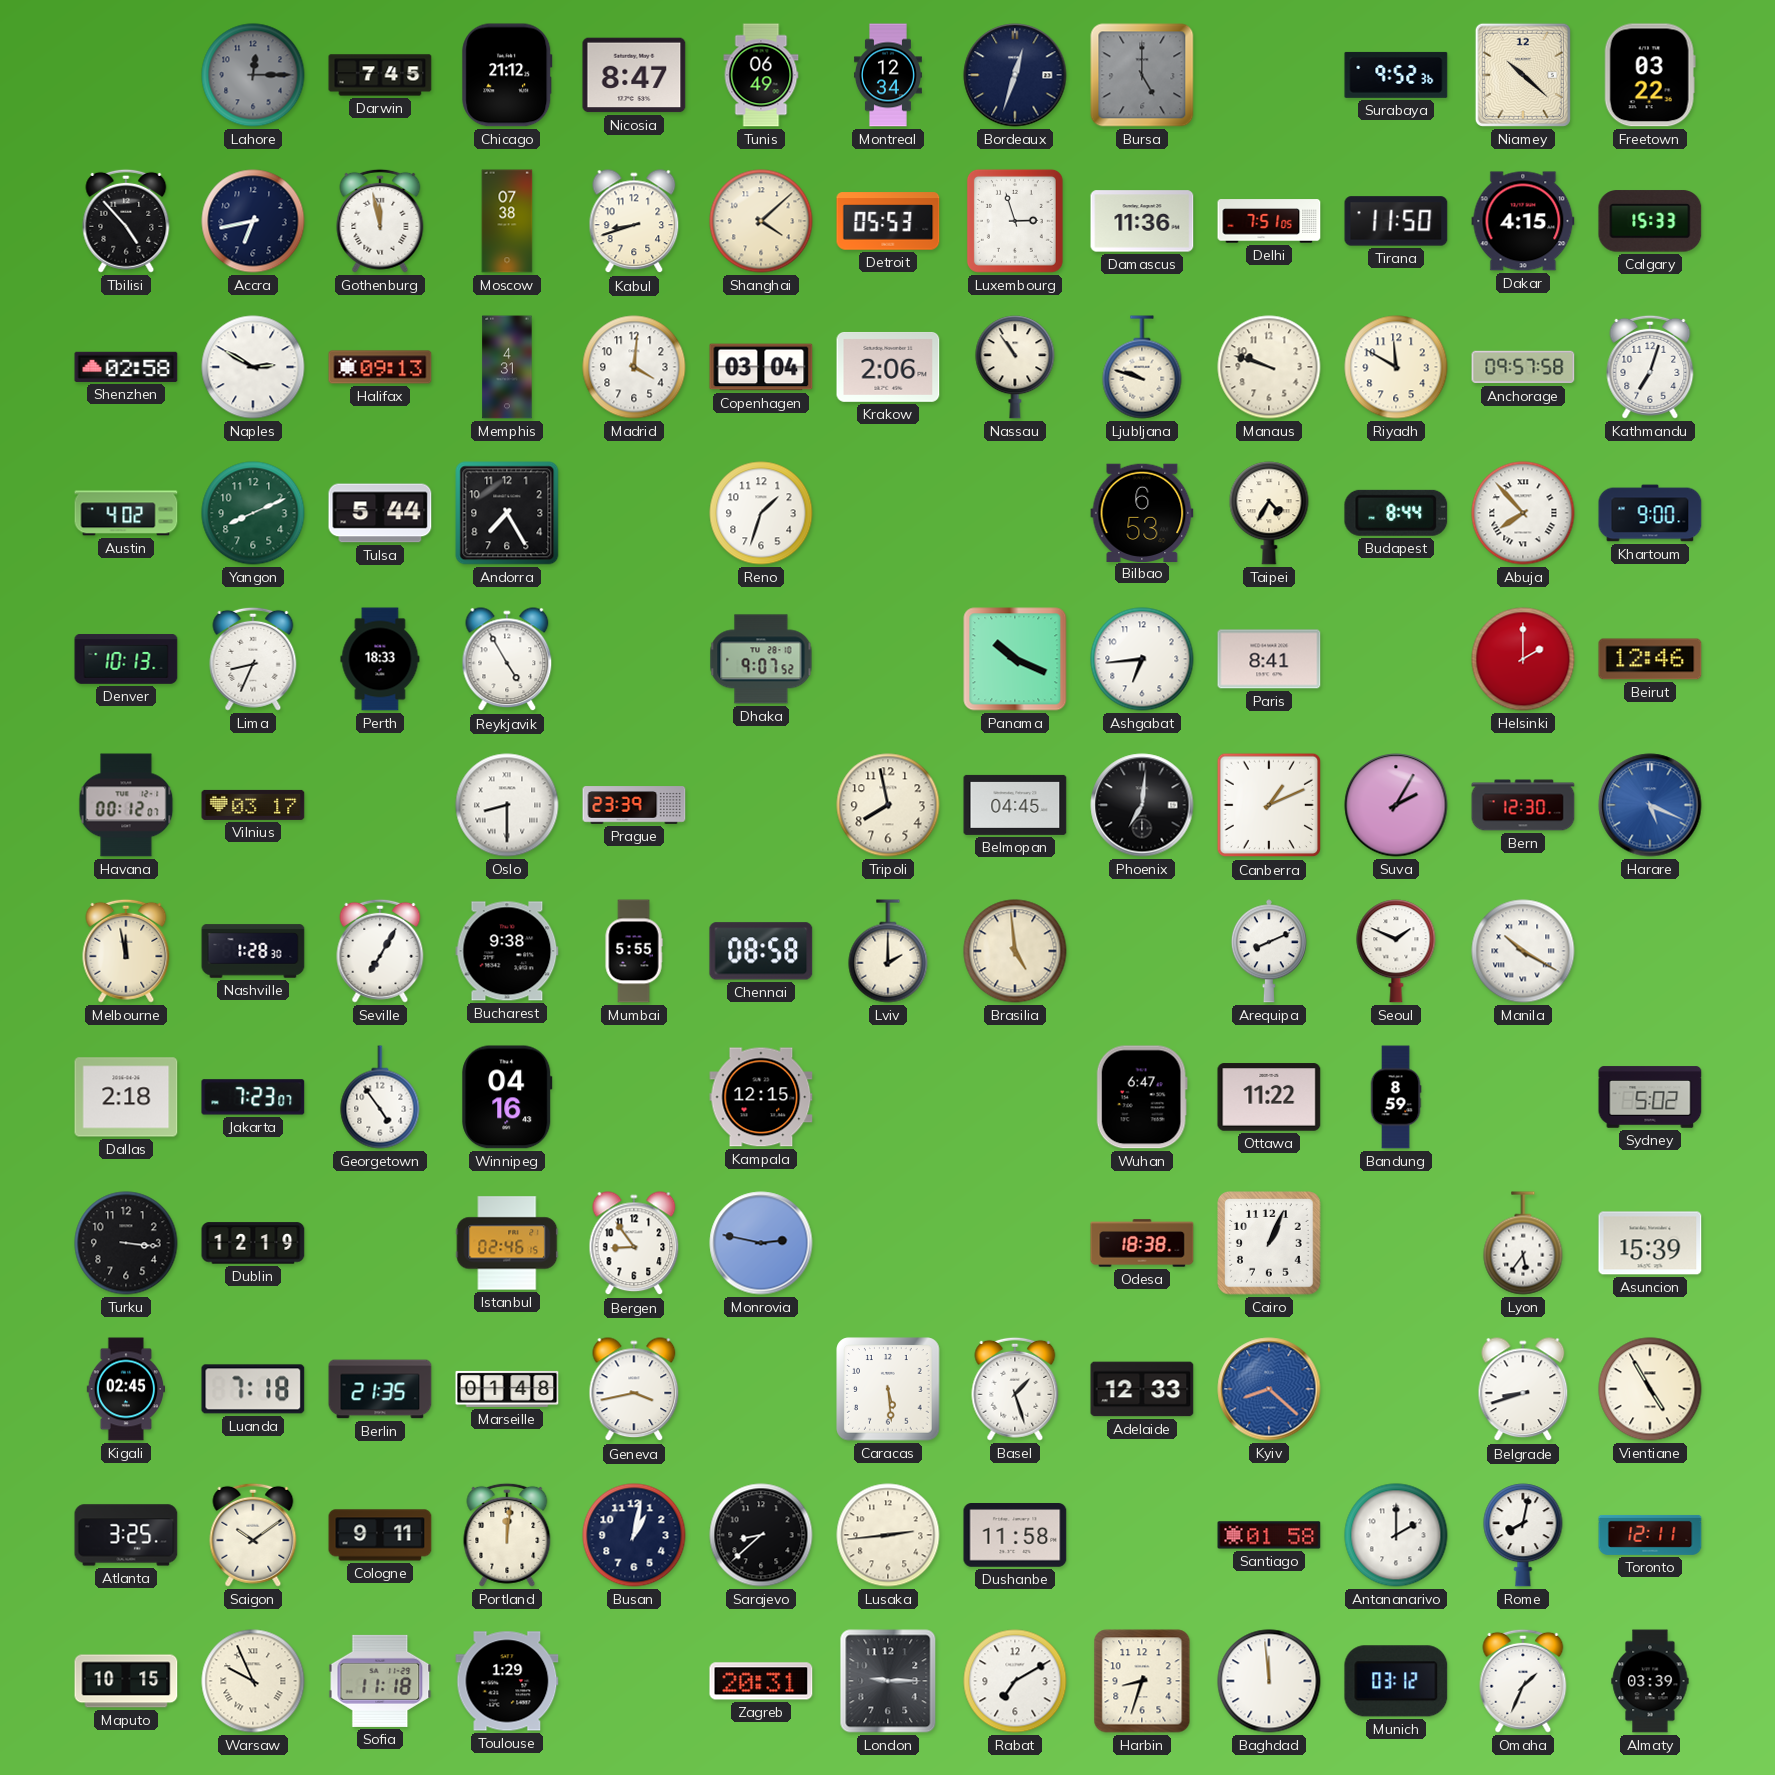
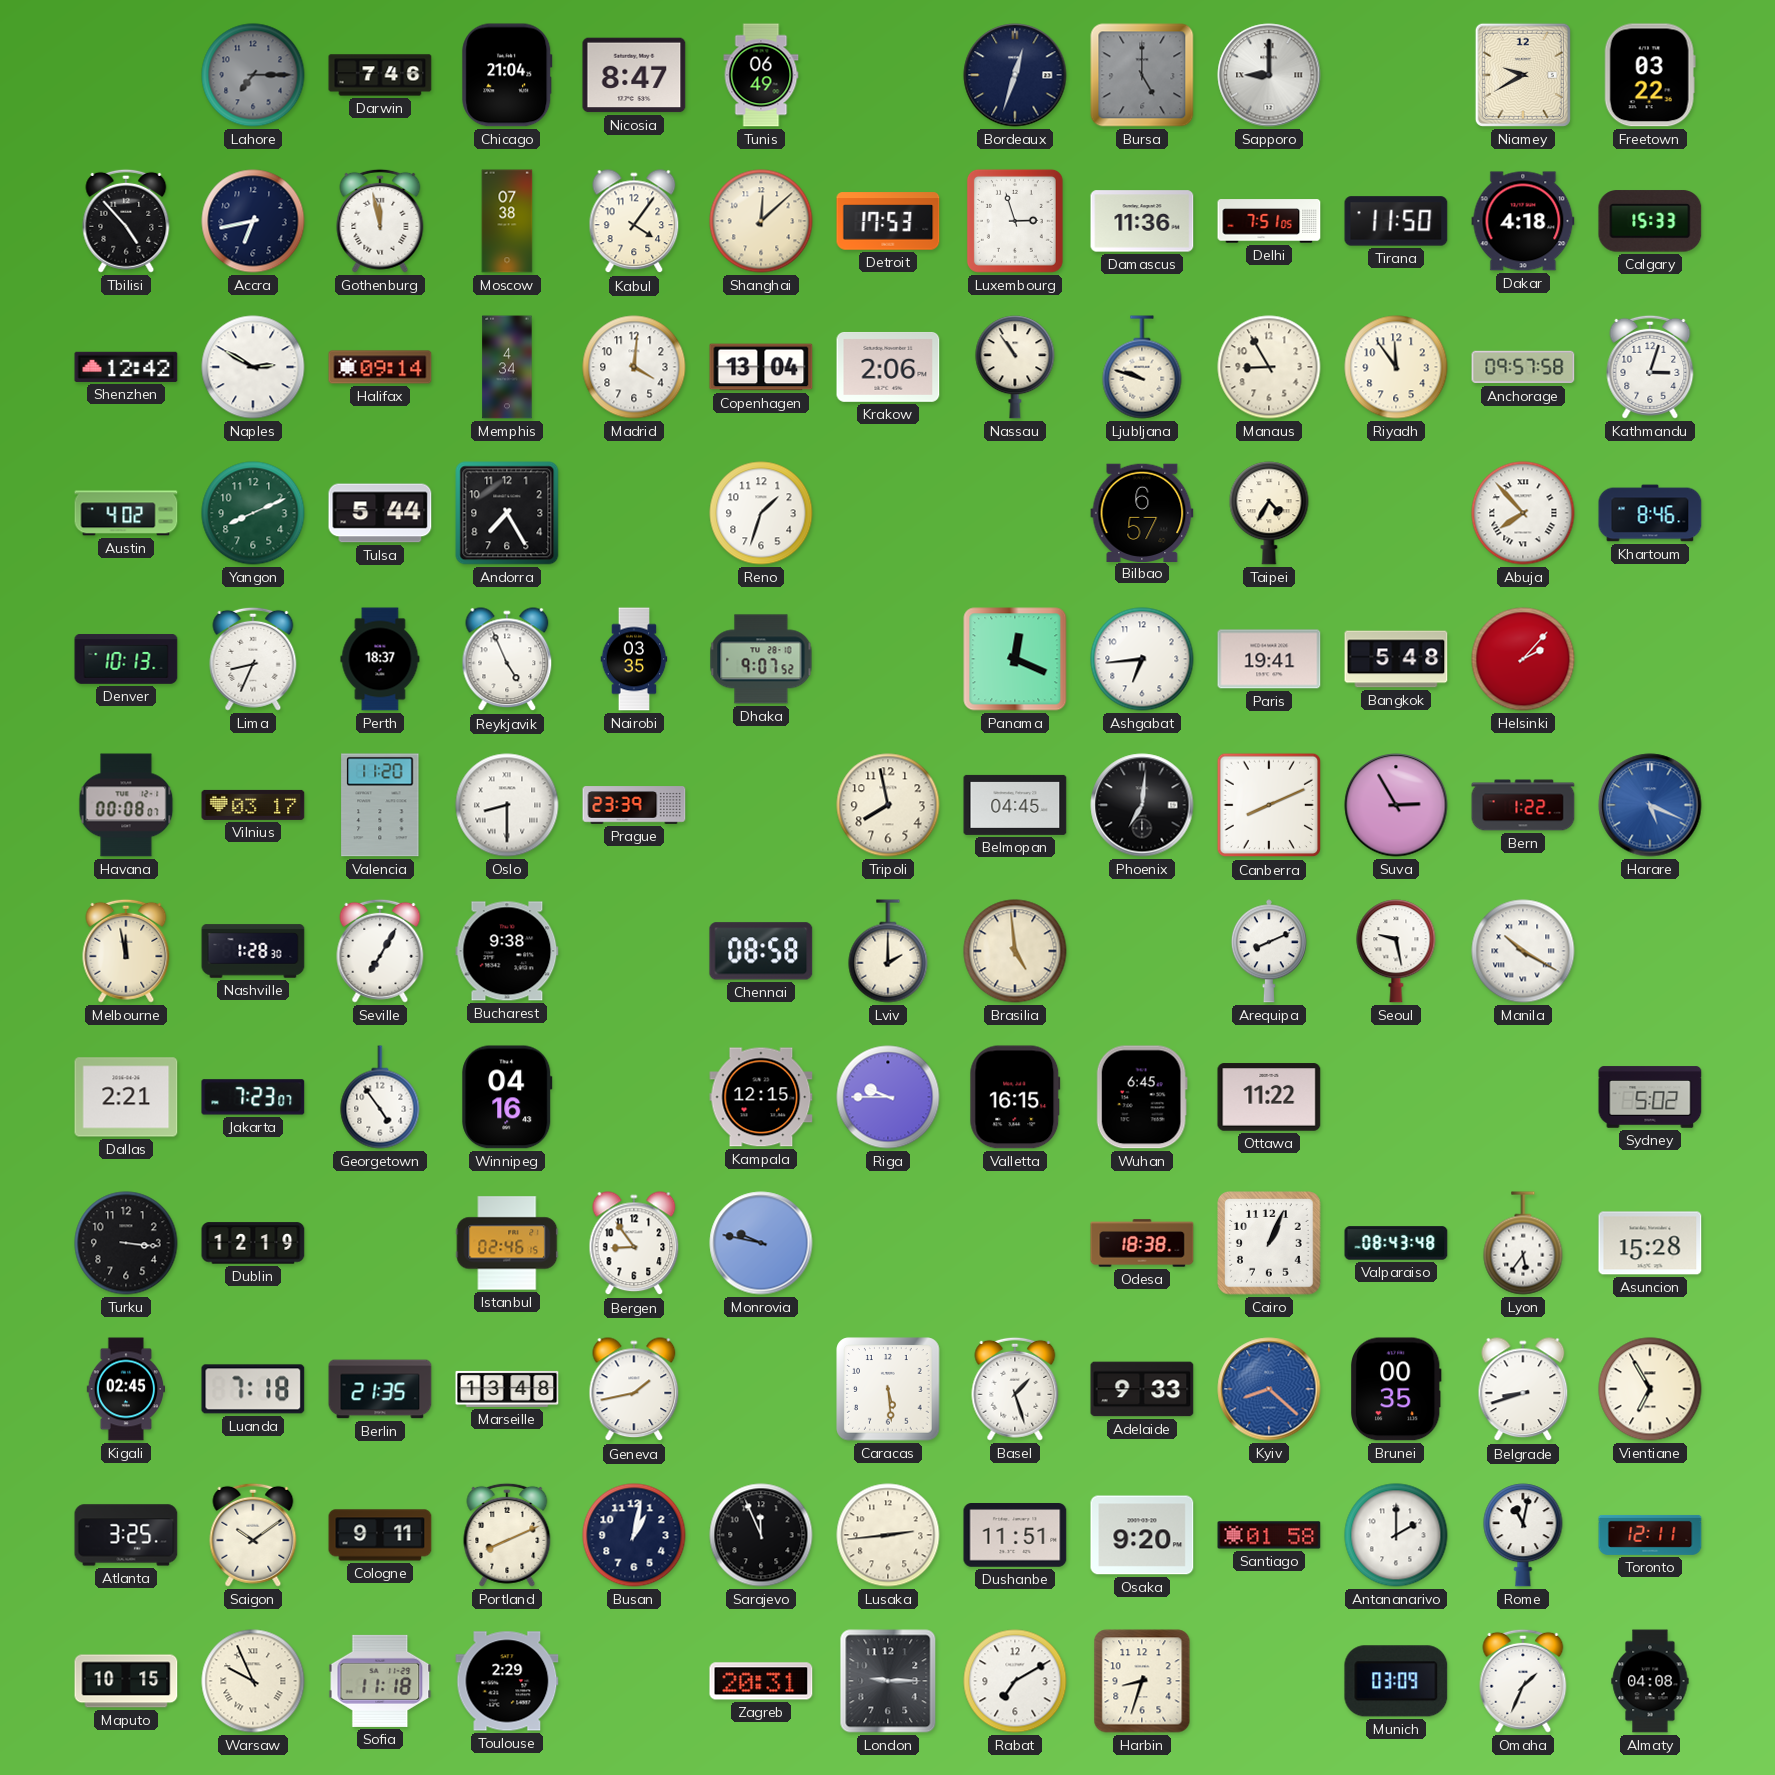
Lahore: 12:15 -> 7:15
Darwin: 7:45 -> 7:46
Chicago: 21:12 -> 21:04
Montreal: 12:34 -> none
Sapporo: none -> 9:00
Surabaya: 9:52 -> none
Niamey: 10:22 -> 9:40
Kabul: 8:42 -> 4:06
Shanghai: 4:08 -> 12:08
Detroit: 05:53 -> 17:53
Dakar: 4:15 -> 4:18
Shenzhen: 02:58 -> 12:42
Halifax: 09:13 -> 09:14
Memphis: 4:31 -> 4:34
Copenhagen: 03:04 -> 13:04
Manaus: 9:48 -> 8:55
Riyadh: 11:50 -> 11:54
Kathmandu: 7:03 -> 3:03
Bilbao: 6:53 -> 6:57
Budapest: 8:44 -> none
Khartoum: 9:00 -> 8:46
Perth: 18:33 -> 18:37
Reykjavik: 4:55 -> 4:56
Nairobi: none -> 03:35
Panama: 10:19 -> 12:19
Paris: 8:41 -> 19:41
Bangkok: none -> 5:48
Helsinki: 2:00 -> 2:07
Beirut: 12:46 -> none
Havana: 00:12 -> 00:08
Valencia: none -> 11:20
Canberra: 1:11 -> 8:11
Suva: 2:05 -> 2:55
Bern: 12:30 -> 1:22
Mumbai: 5:55 -> none
Seoul: 1:49 -> 9:28
Dallas: 2:18 -> 2:21
Riga: none -> 9:45
Valletta: none -> 16:15
Wuhan: 6:47 -> 6:45
Bandung: 8:59 -> none
Monrovia: 2:47 -> 9:47
Valparaiso: none -> 08:43
Asuncion: 15:39 -> 15:28
Marseille: 01:48 -> 13:48
Geneva: 3:43 -> 1:43
Adelaide: 12:33 -> 9:33
Brunei: none -> 00:35
Vientiane: 4:55 -> 6:55
Portland: 12:01 -> 8:11
Sarajevo: 8:38 -> 11:56
Dushanbe: 11:58 -> 11:51
Osaka: none -> 9:20
Rome: 8:02 -> 11:02
Toulouse: 1:29 -> 2:29
Baghdad: 11:59 -> none
Munich: 03:12 -> 03:09
Almaty: 03:39 -> 04:08
